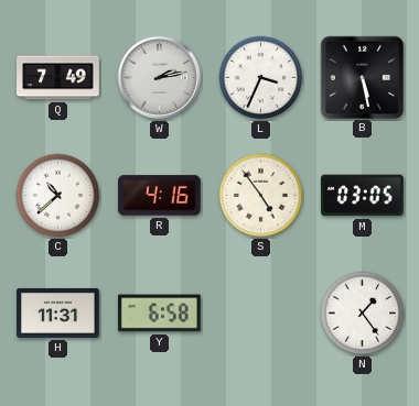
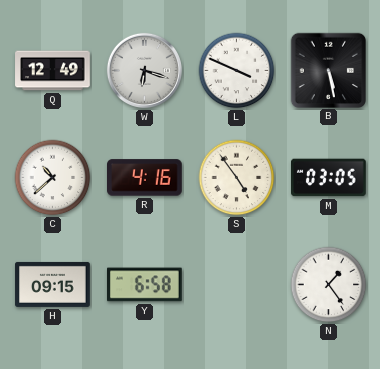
Q: 7:49 -> 12:49
W: 2:13 -> 6:18
L: 3:34 -> 3:49
H: 11:31 -> 09:15
